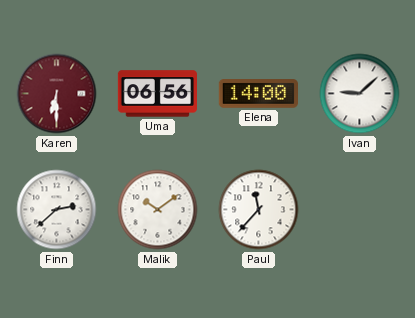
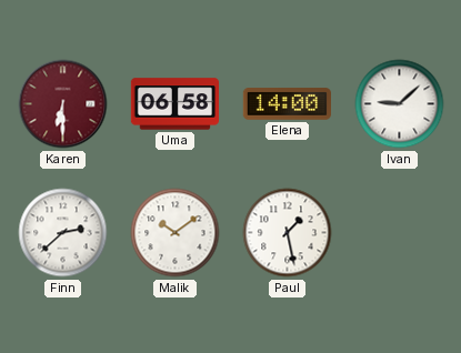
Uma: 06:56 -> 06:58
Paul: 11:37 -> 1:28
